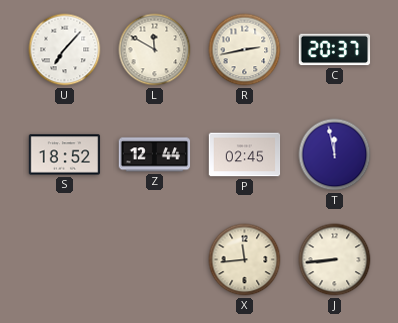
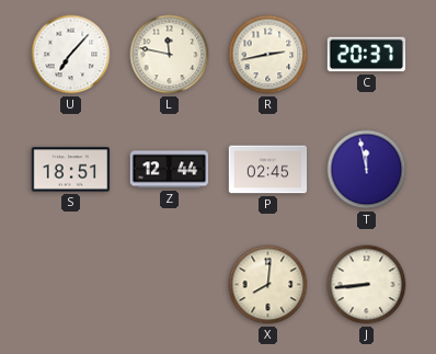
L: 11:50 -> 11:47
S: 18:52 -> 18:51
X: 11:44 -> 8:01
